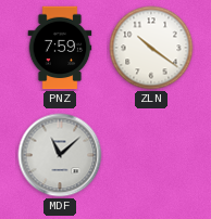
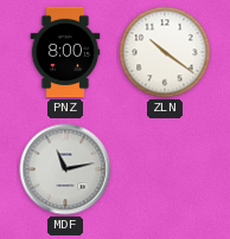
PNZ: 7:59 -> 8:00
MDF: 11:08 -> 11:13
